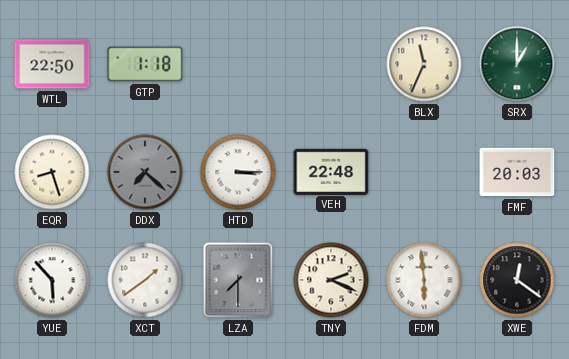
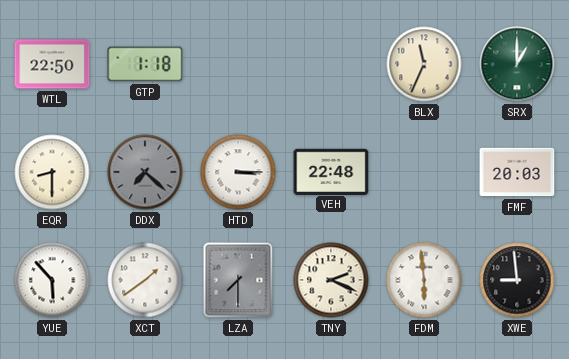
EQR: 8:27 -> 8:30
XWE: 12:21 -> 8:59
